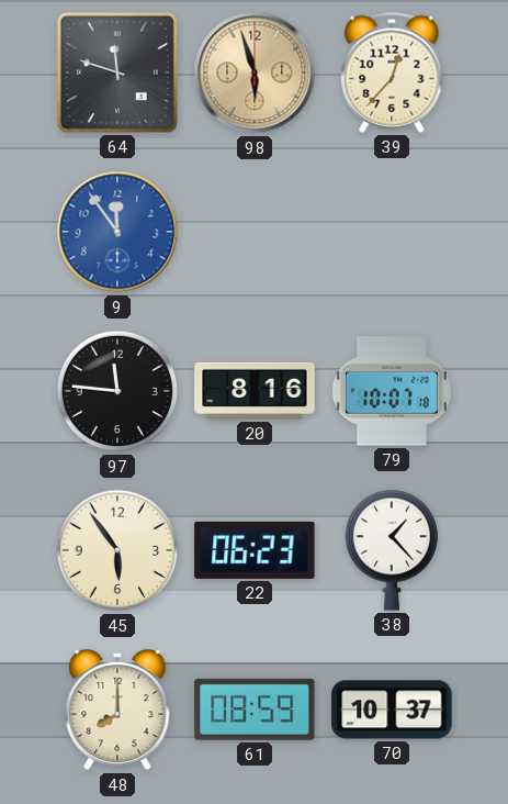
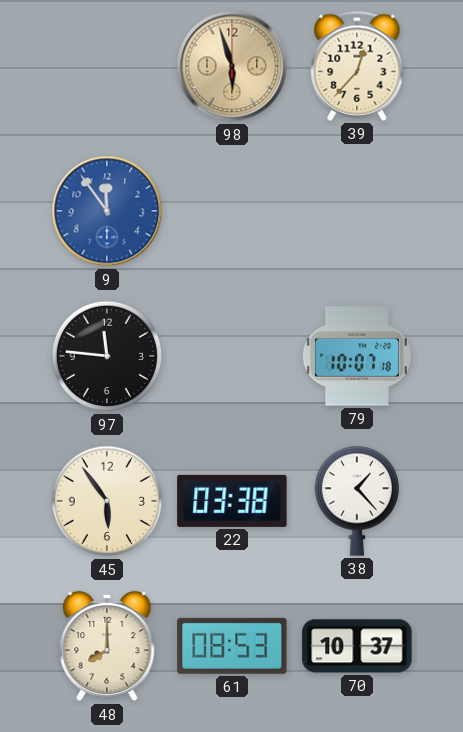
64: 11:48 -> none
20: 8:16 -> none
22: 06:23 -> 03:38
61: 08:59 -> 08:53
